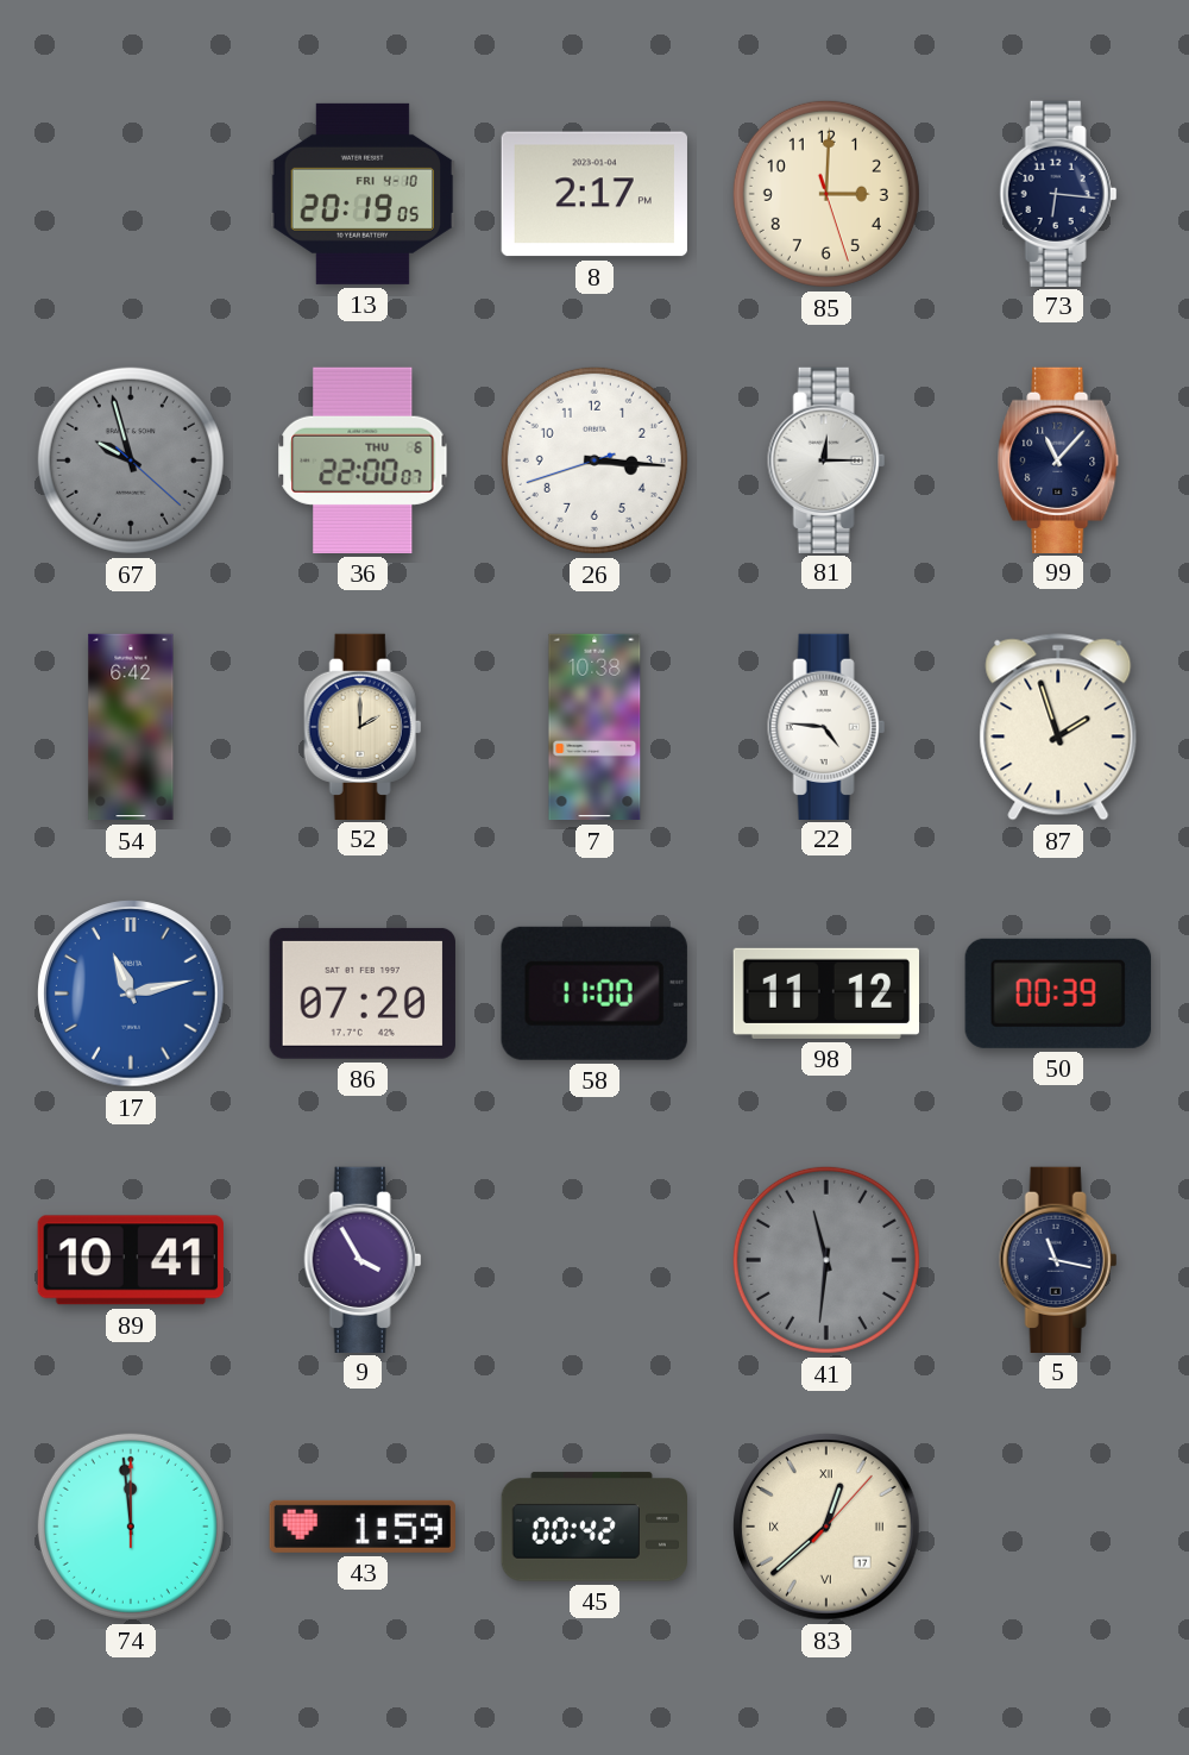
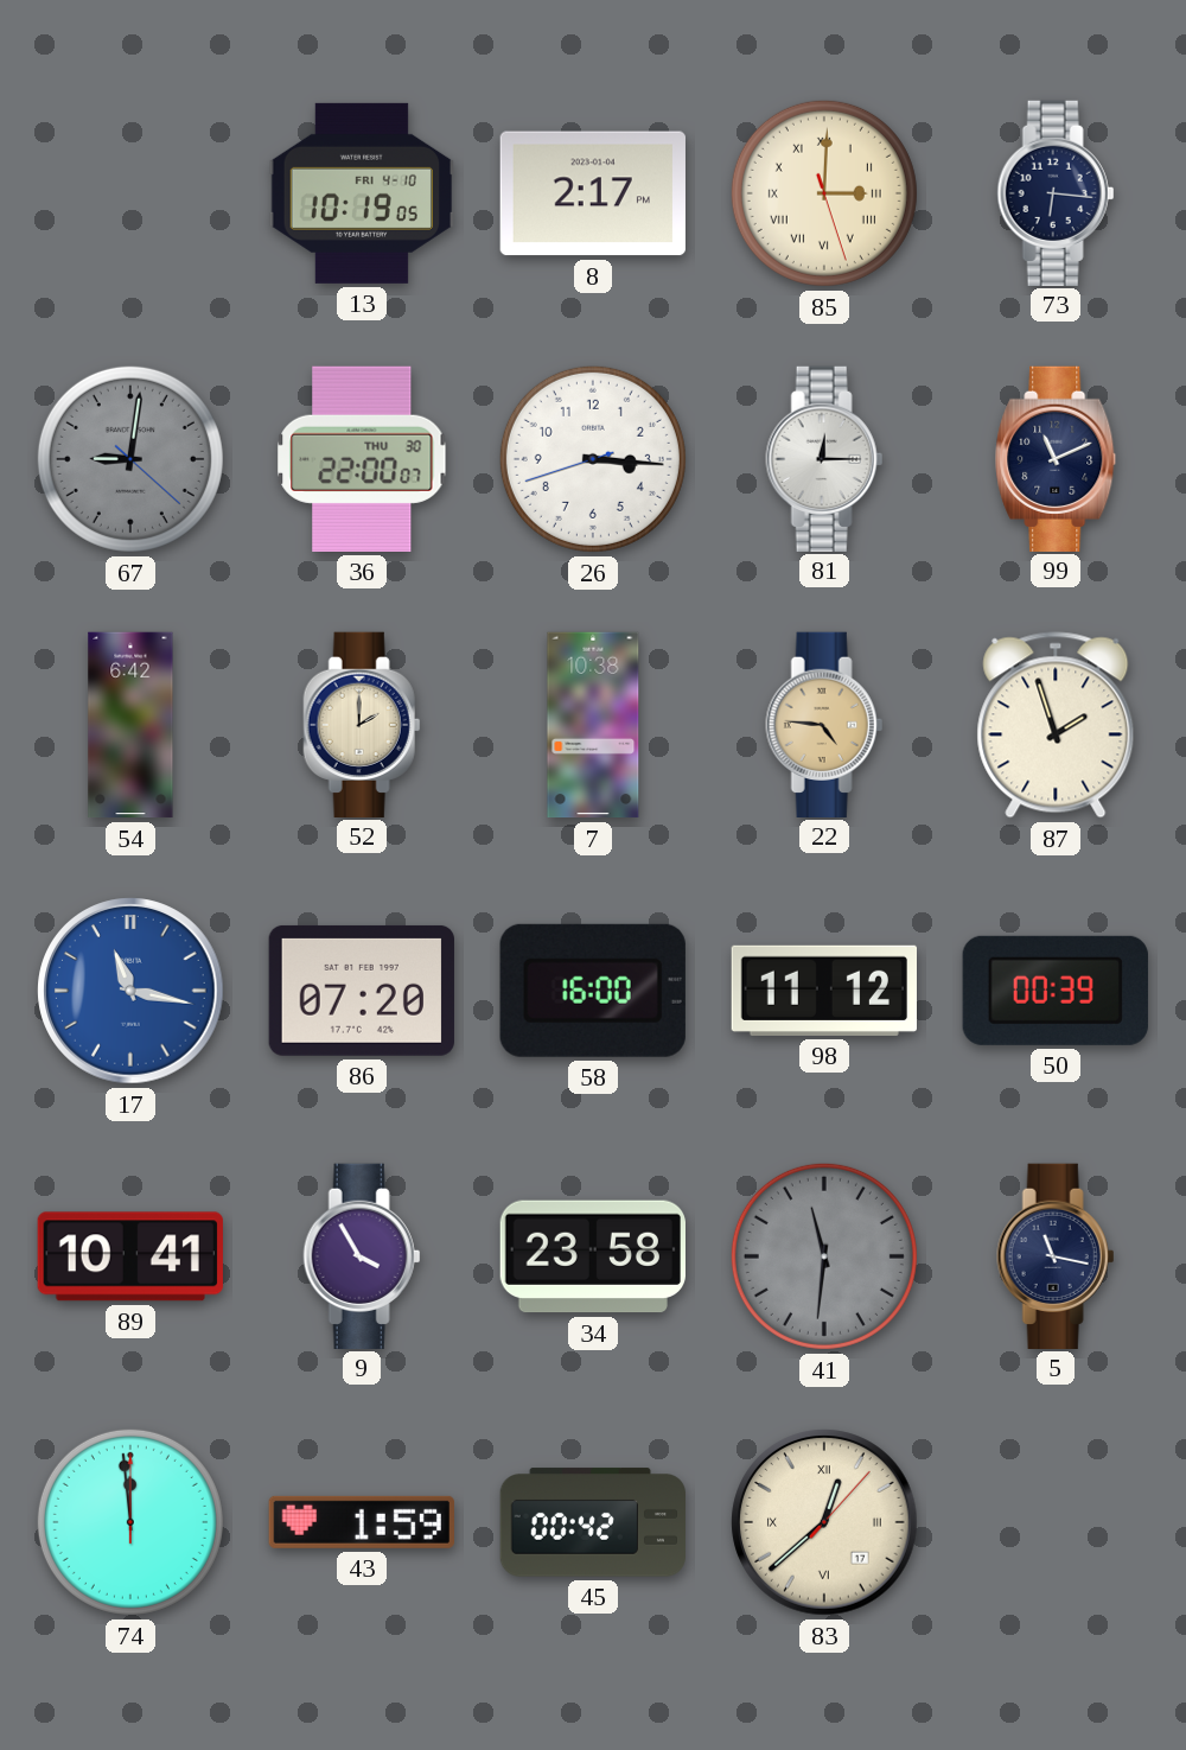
13: 20:19 -> 10:19
85 numerals: Arabic -> Roman
67: 9:57 -> 9:01
36 date: THU 6 -> THU 30
99: 11:07 -> 11:11
22 dial: white -> champagne
17: 11:13 -> 11:17
58: 11:00 -> 16:00
34: none -> 23:58
